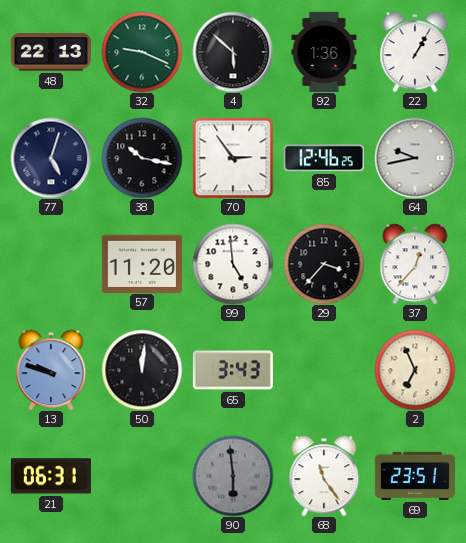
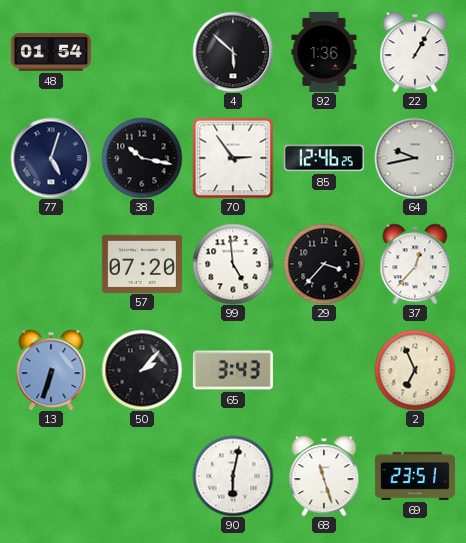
48: 22:13 -> 01:54
32: 9:19 -> none
57: 11:20 -> 07:20
13: 9:48 -> 6:33
50: 12:01 -> 2:07
21: 06:31 -> none
90: 5:59 -> 6:02
90 dial: grey -> white
68: 11:24 -> 11:27
